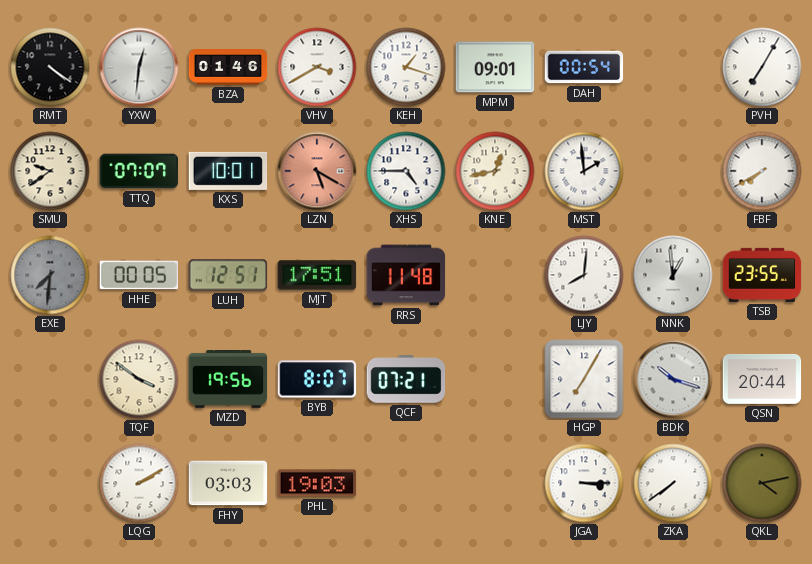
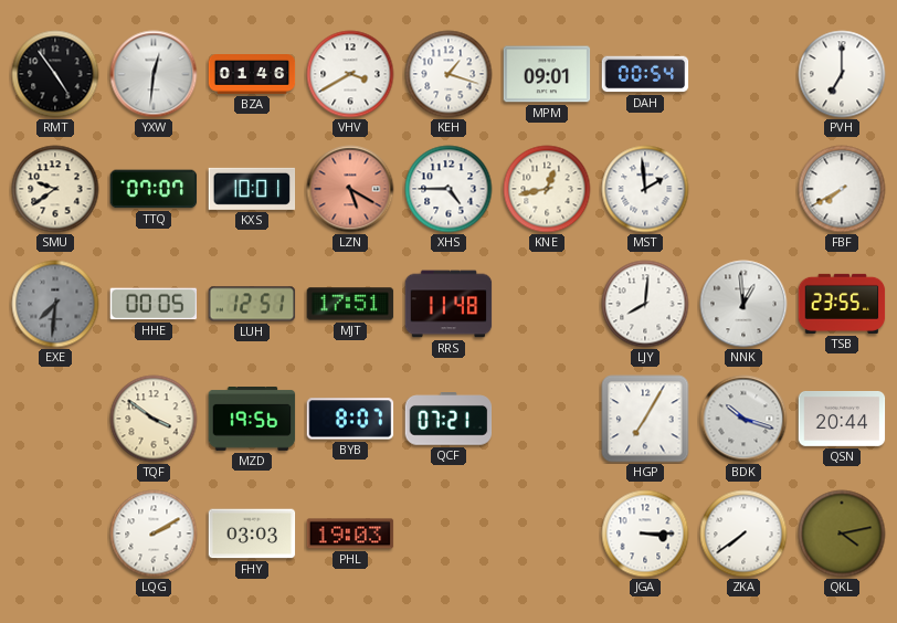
RMT: 4:21 -> 4:54
PVH: 7:05 -> 7:00
